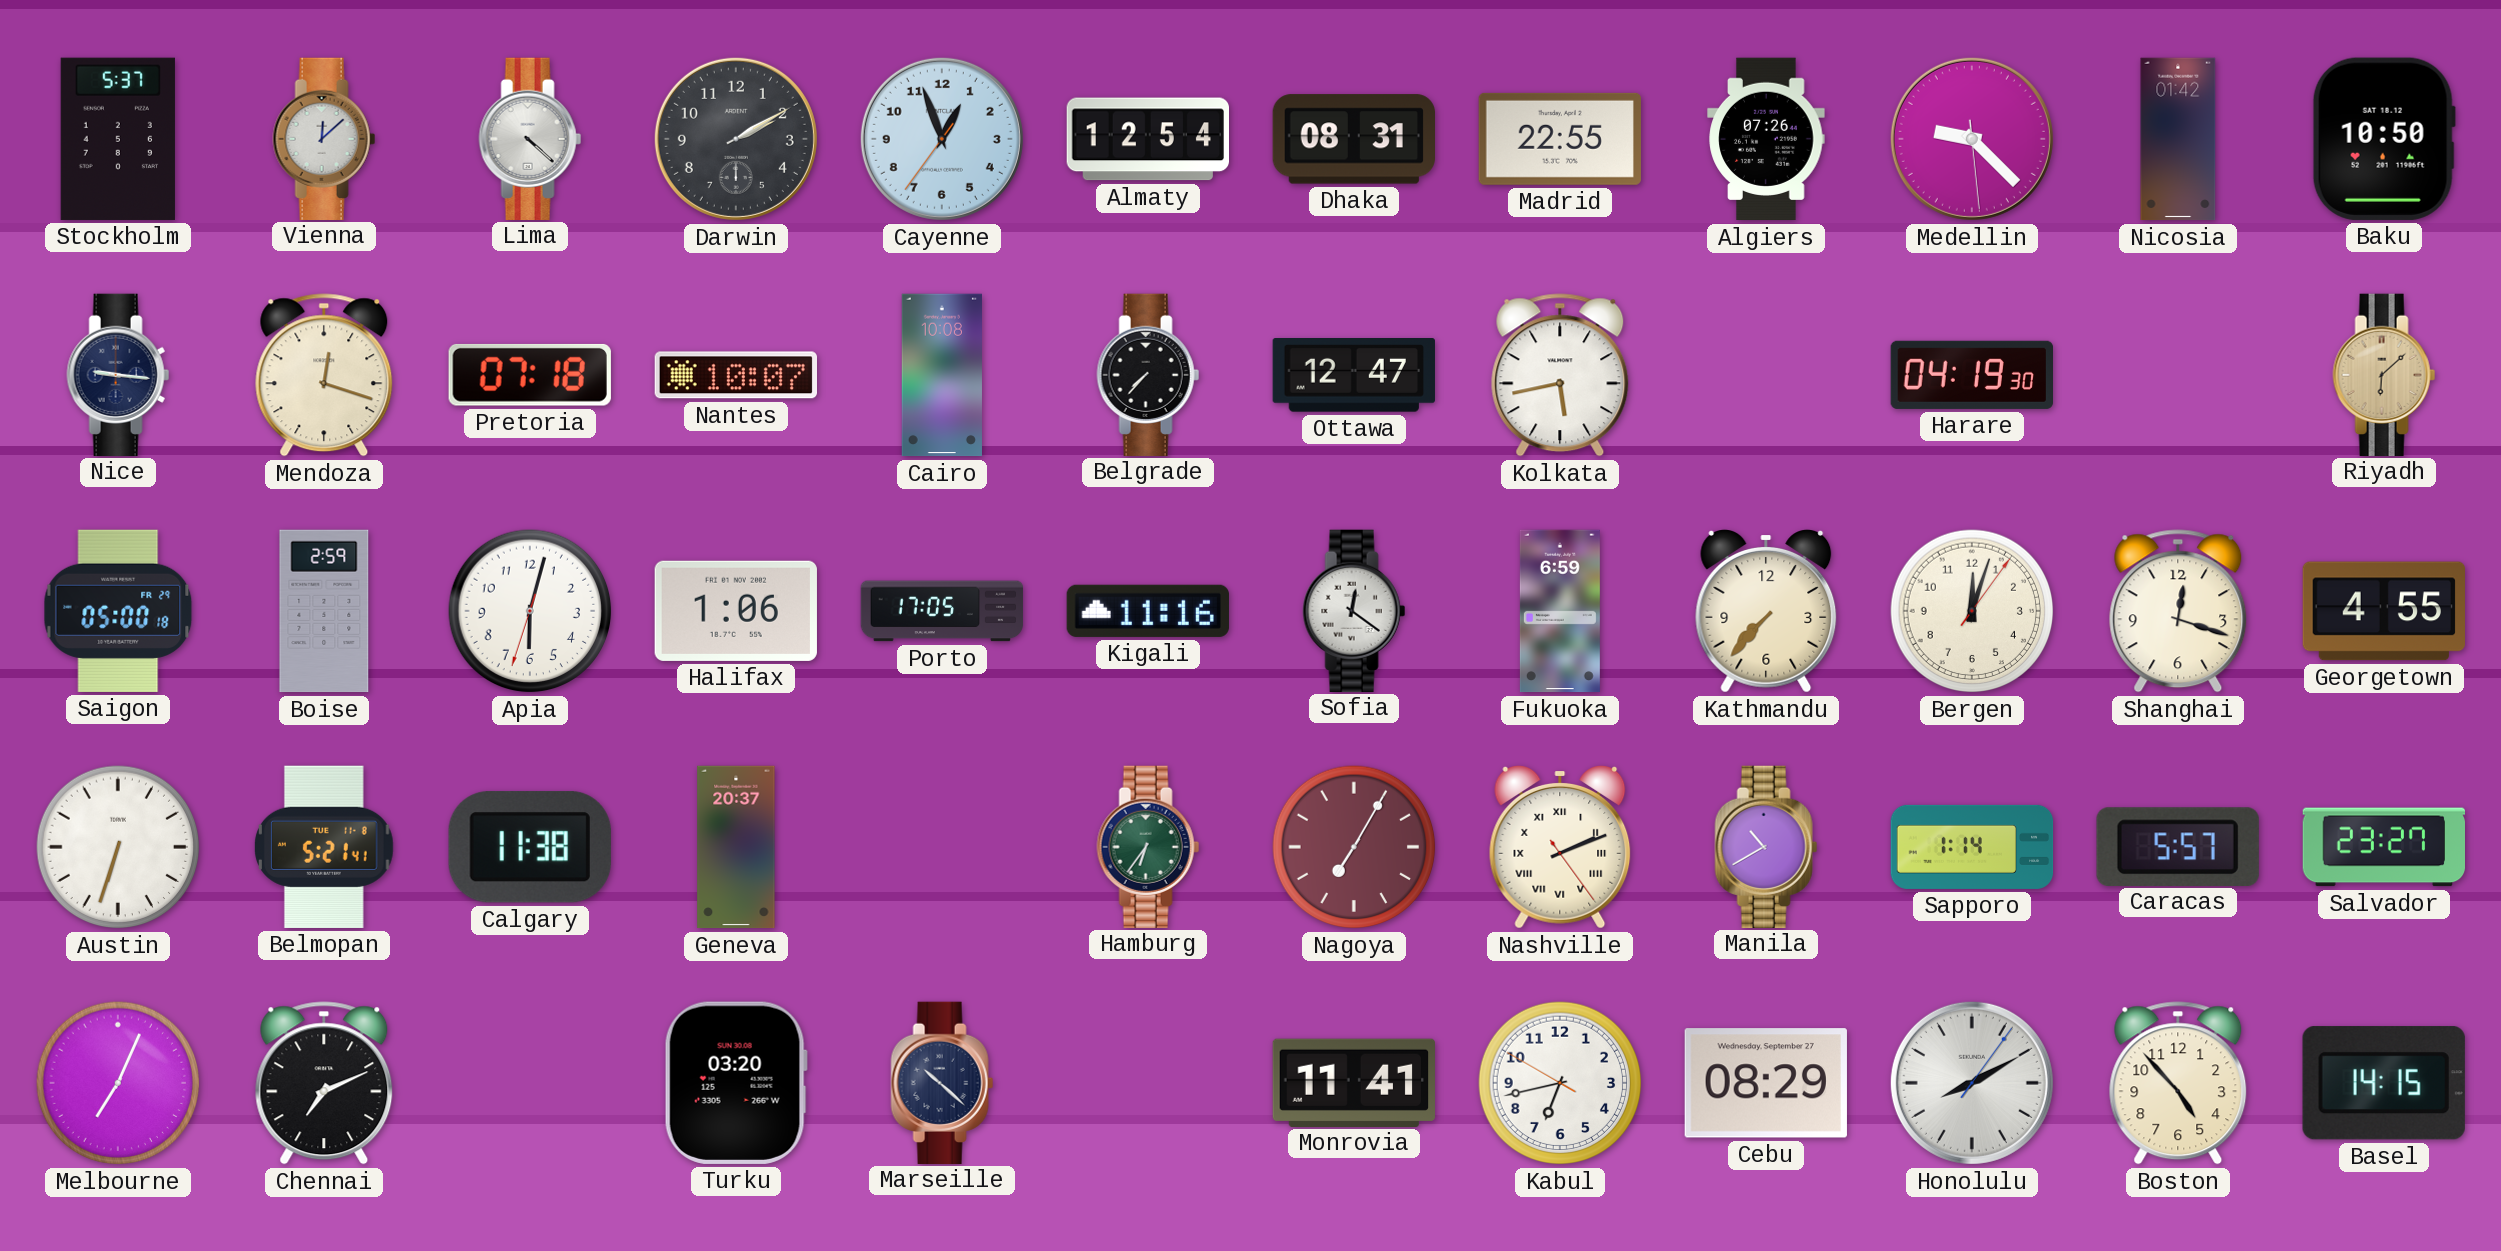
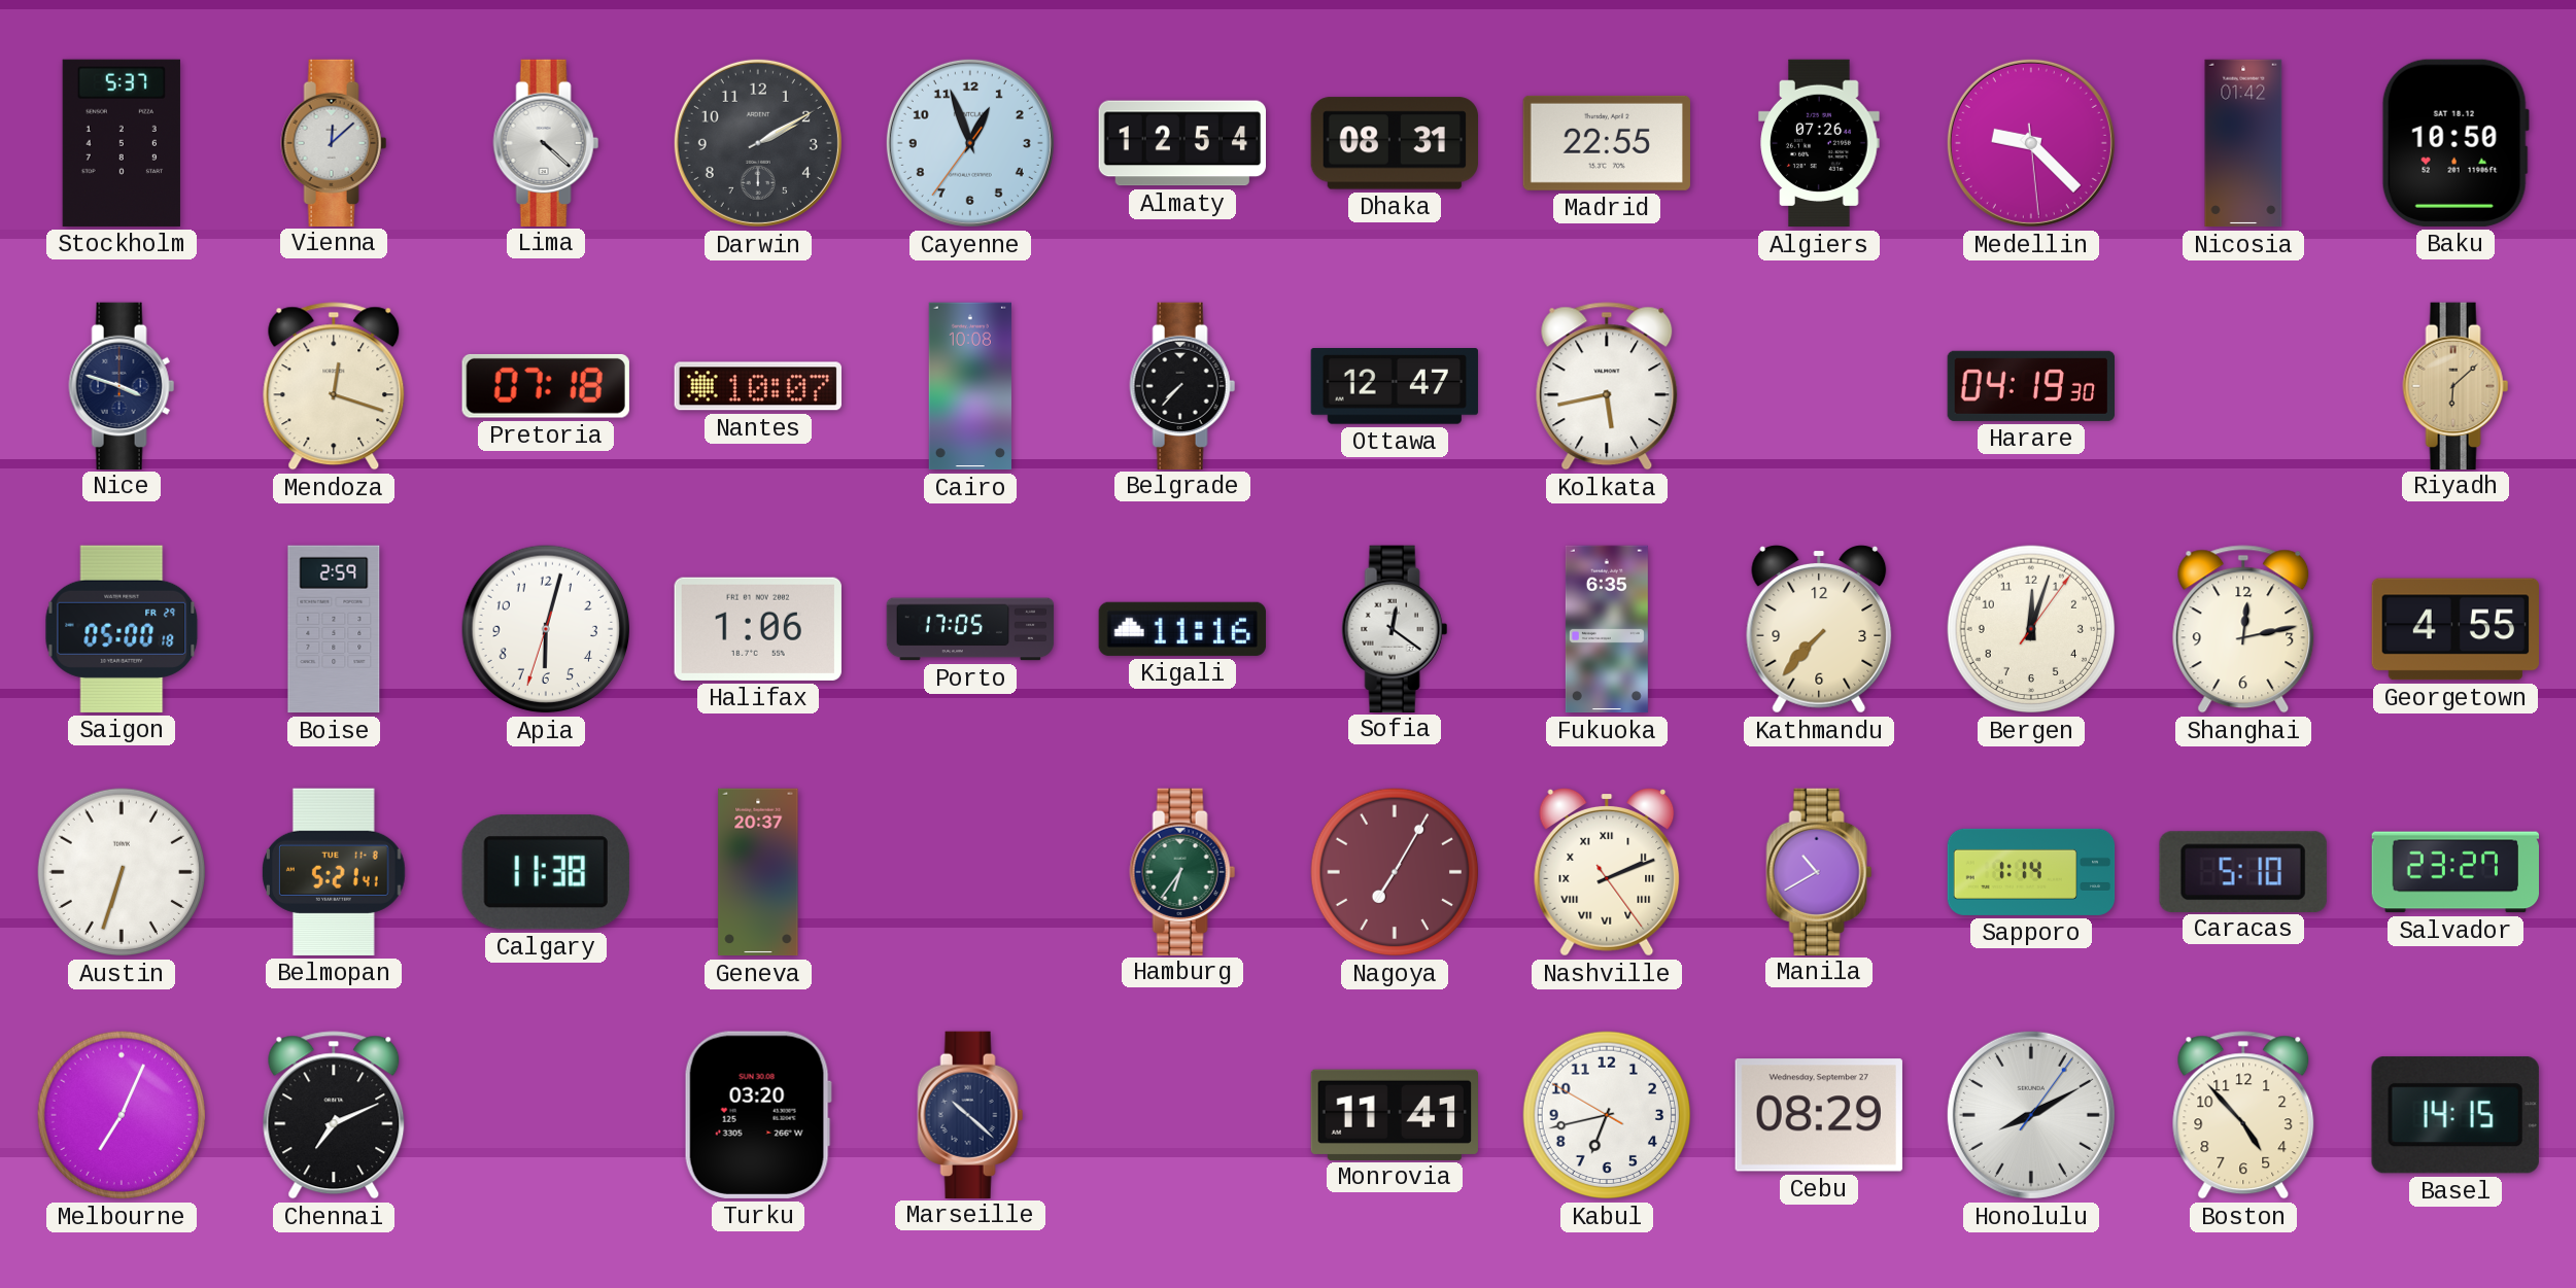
Nice: 9:16 -> 3:48
Fukuoka: 6:59 -> 6:35
Shanghai: 12:18 -> 12:13
Caracas: 5:57 -> 5:10
